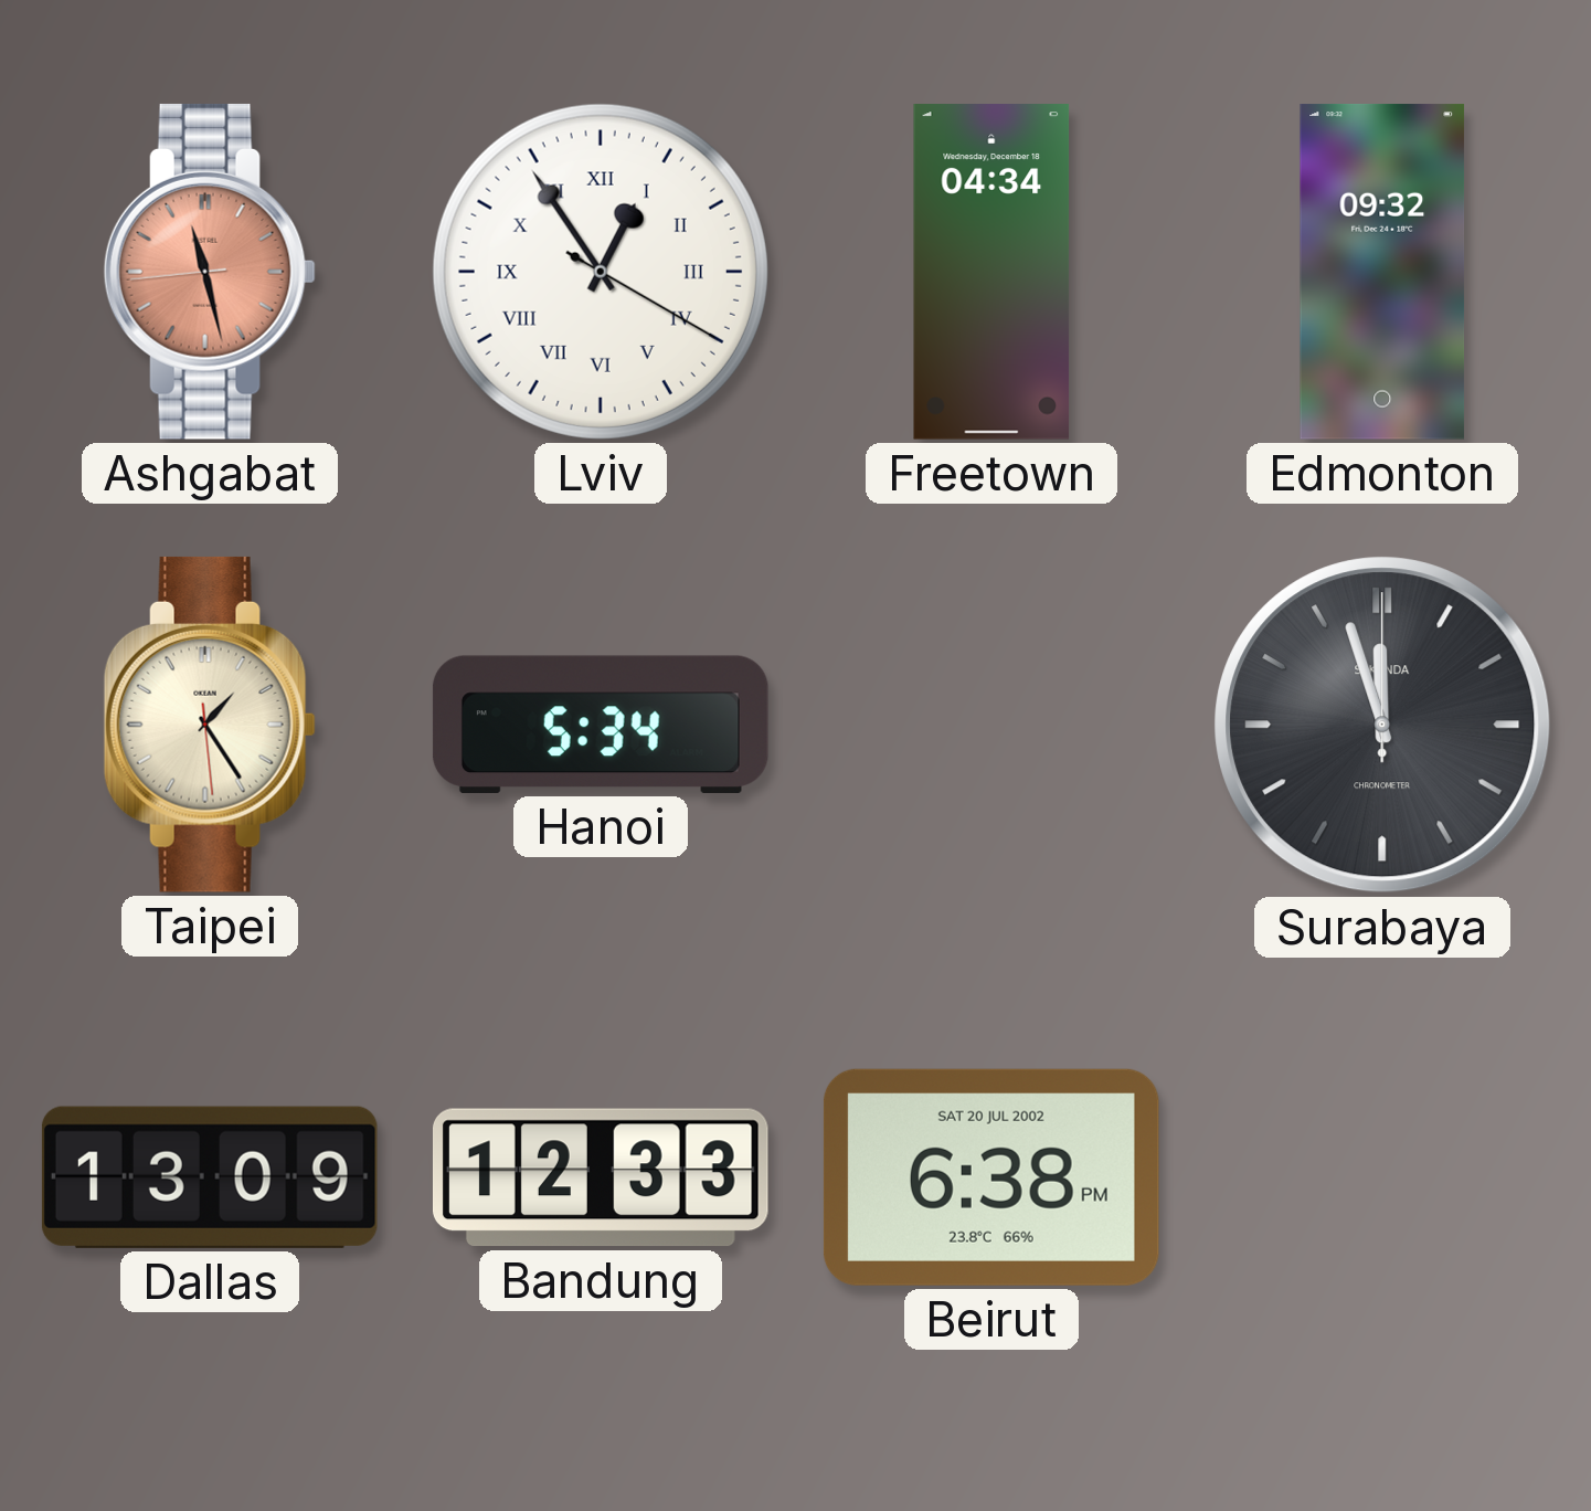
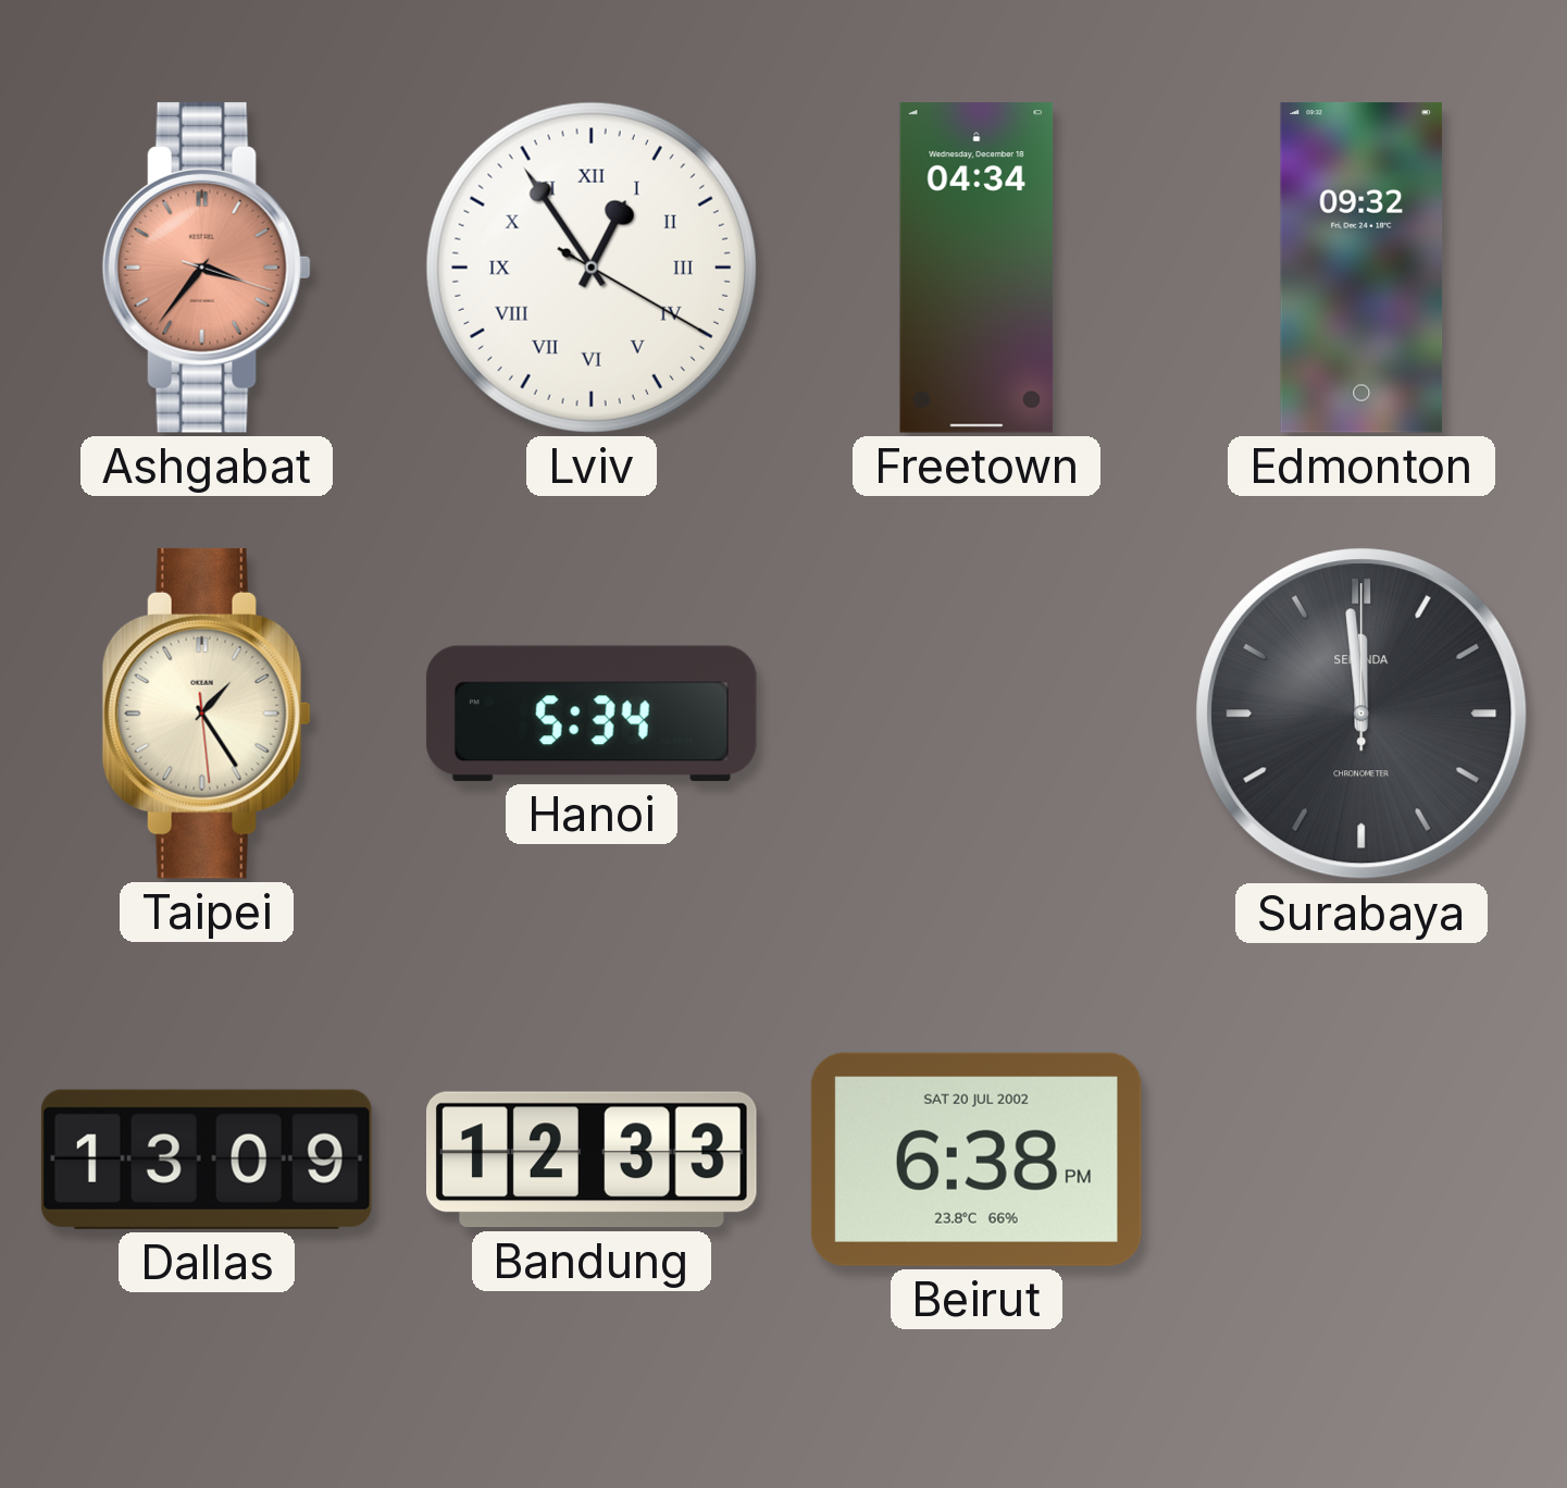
Ashgabat: 11:27 -> 3:36
Surabaya: 11:57 -> 11:59
